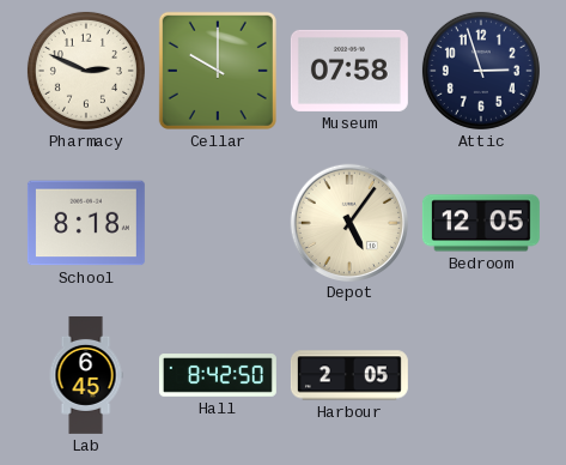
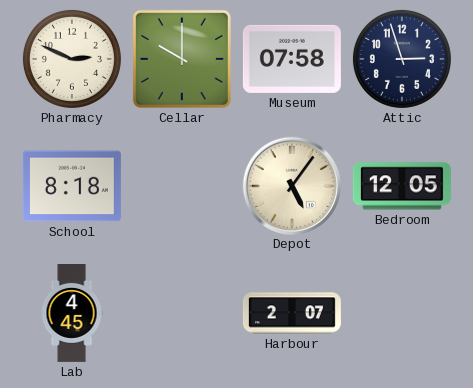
Lab: 6:45 -> 4:45
Hall: 8:42 -> none
Harbour: 2:05 -> 2:07
